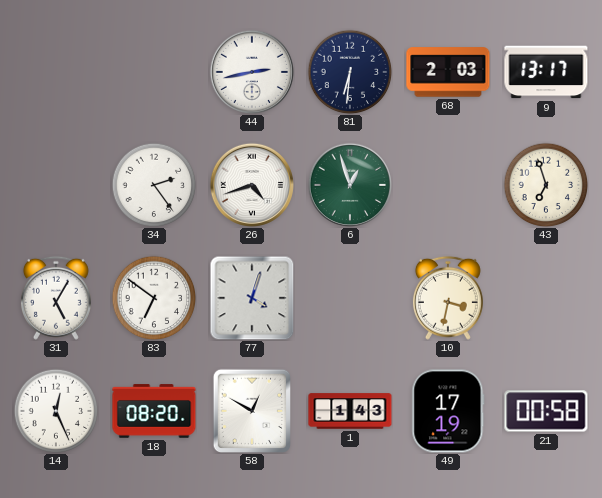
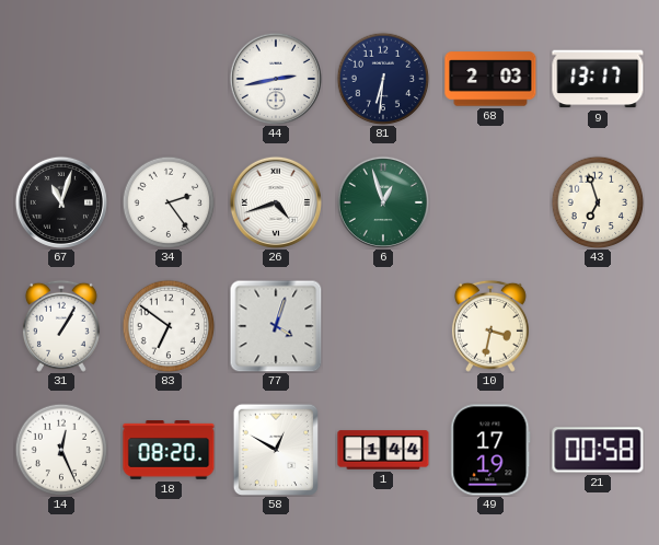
67: none -> 11:03
31: 5:05 -> 1:05
1: 1:43 -> 1:44
